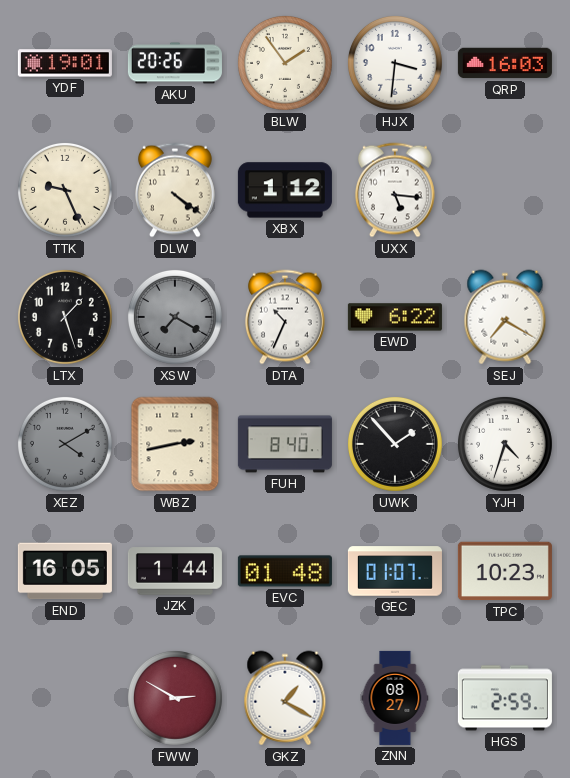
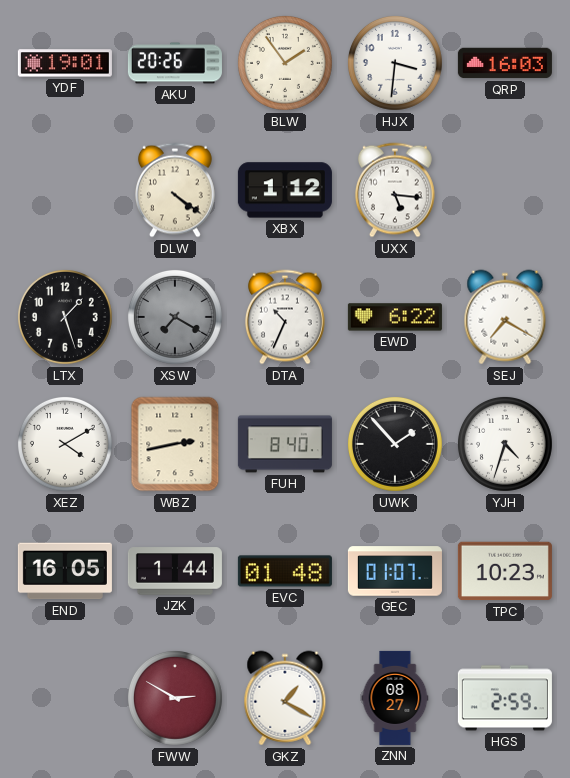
TTK: 9:26 -> none
XEZ dial: grey -> white
